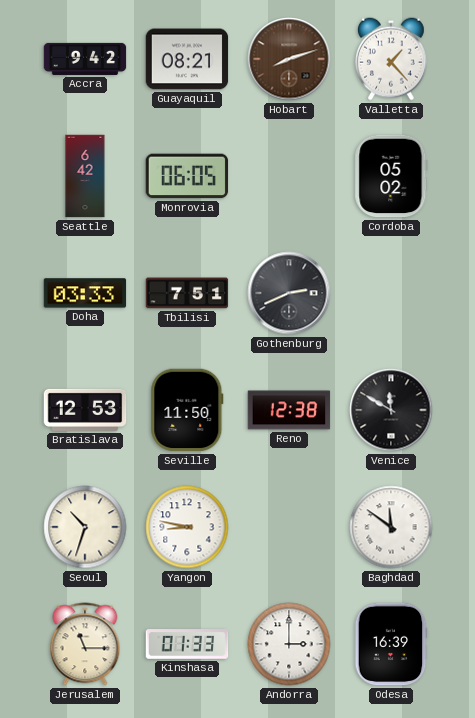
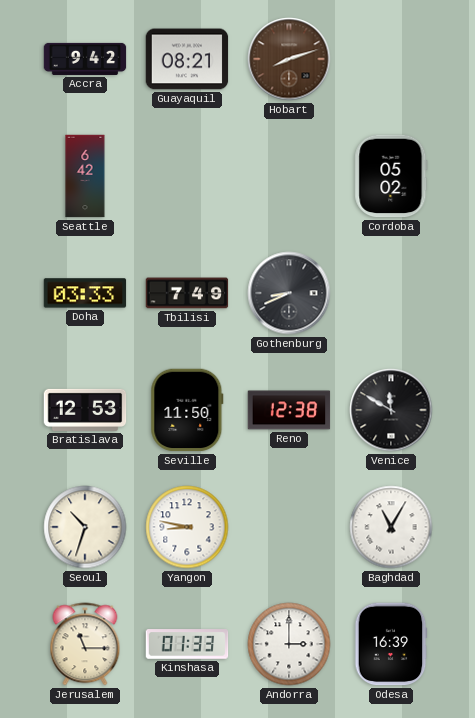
Valletta: 1:23 -> none
Monrovia: 06:05 -> none
Tbilisi: 7:51 -> 7:49
Gothenburg: 2:41 -> 8:41
Baghdad: 11:51 -> 11:05
